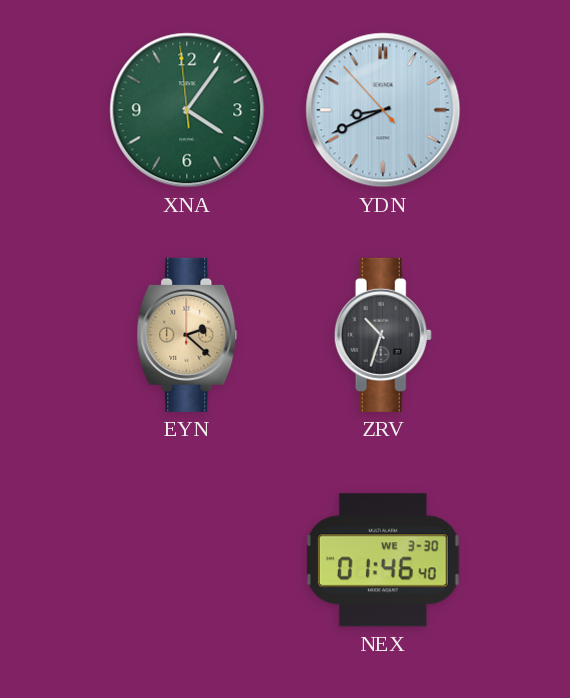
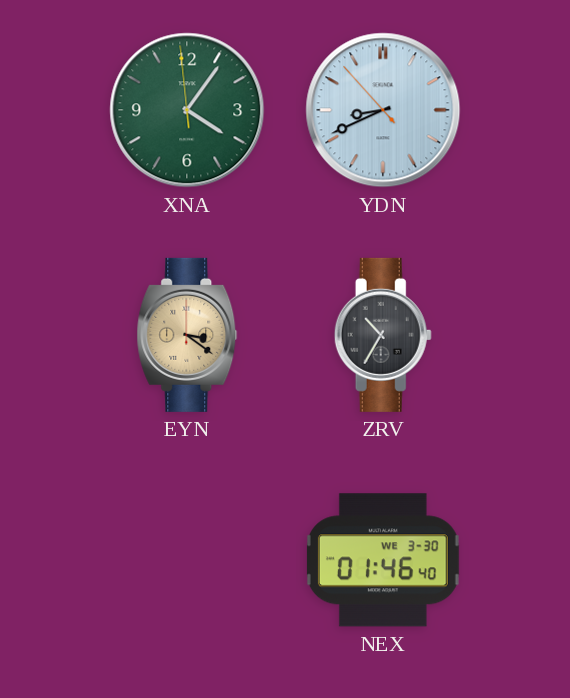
EYN: 2:22 -> 3:21
ZRV: 10:33 -> 10:35
